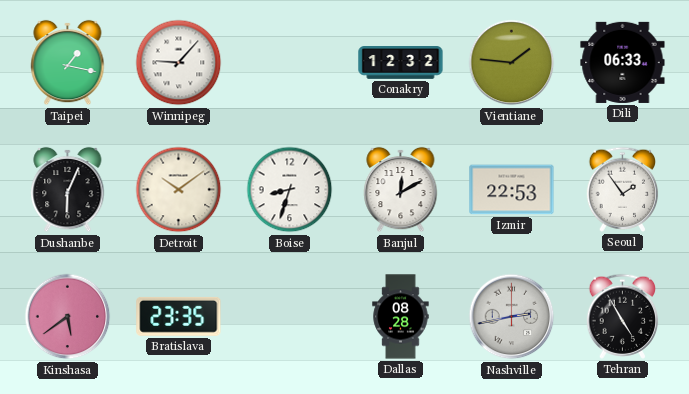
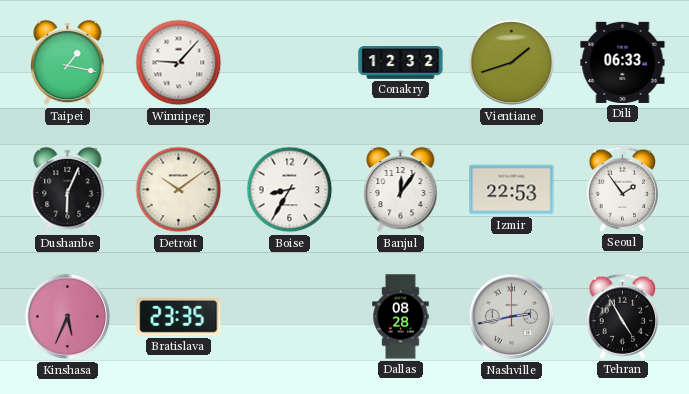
Vientiane: 1:46 -> 1:42
Boise: 8:33 -> 8:35
Banjul: 12:10 -> 12:06
Kinshasa: 5:39 -> 5:34
